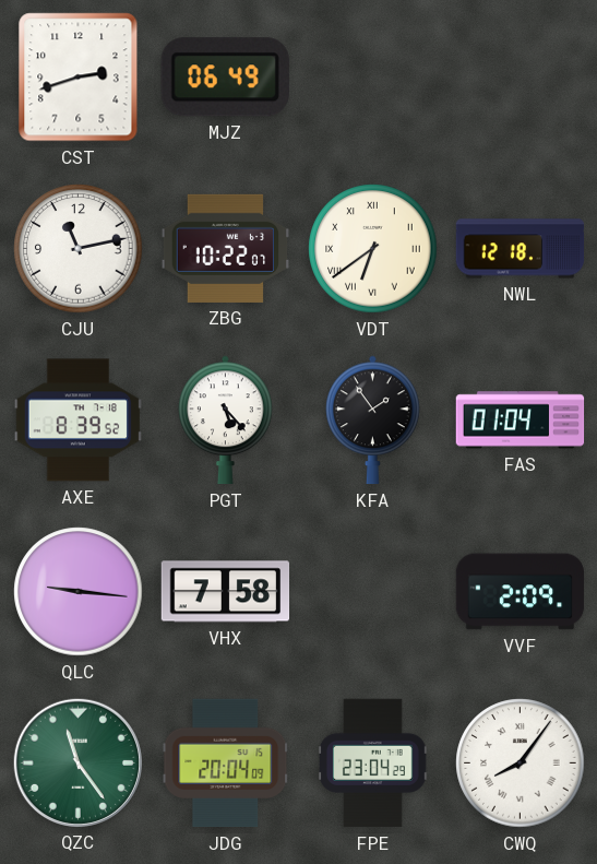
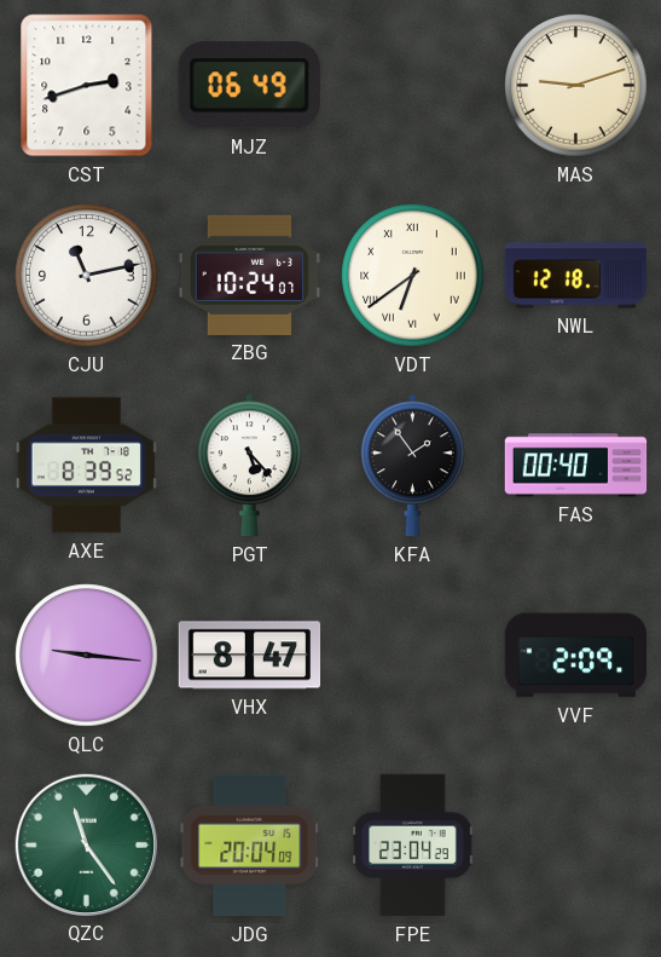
MAS: none -> 9:12
ZBG: 10:22 -> 10:24
FAS: 01:04 -> 00:40
VHX: 7:58 -> 8:47
CWQ: 8:06 -> none
